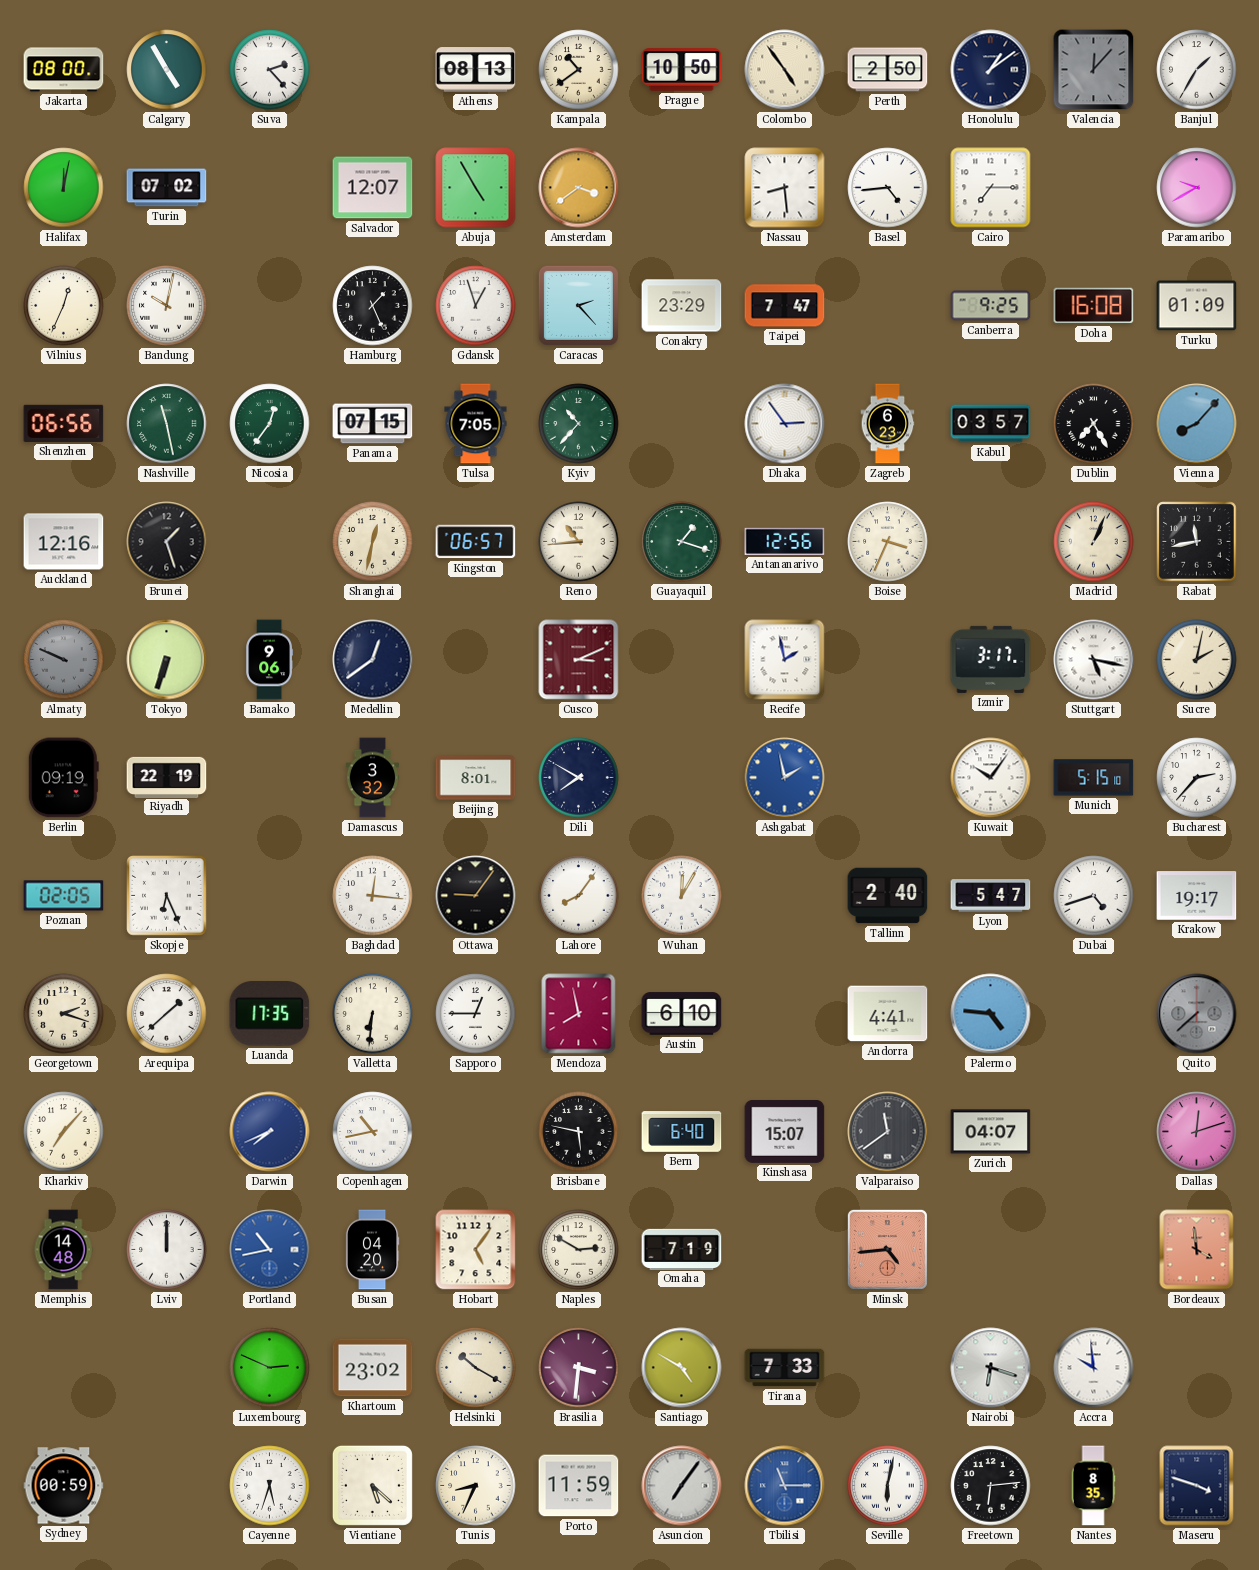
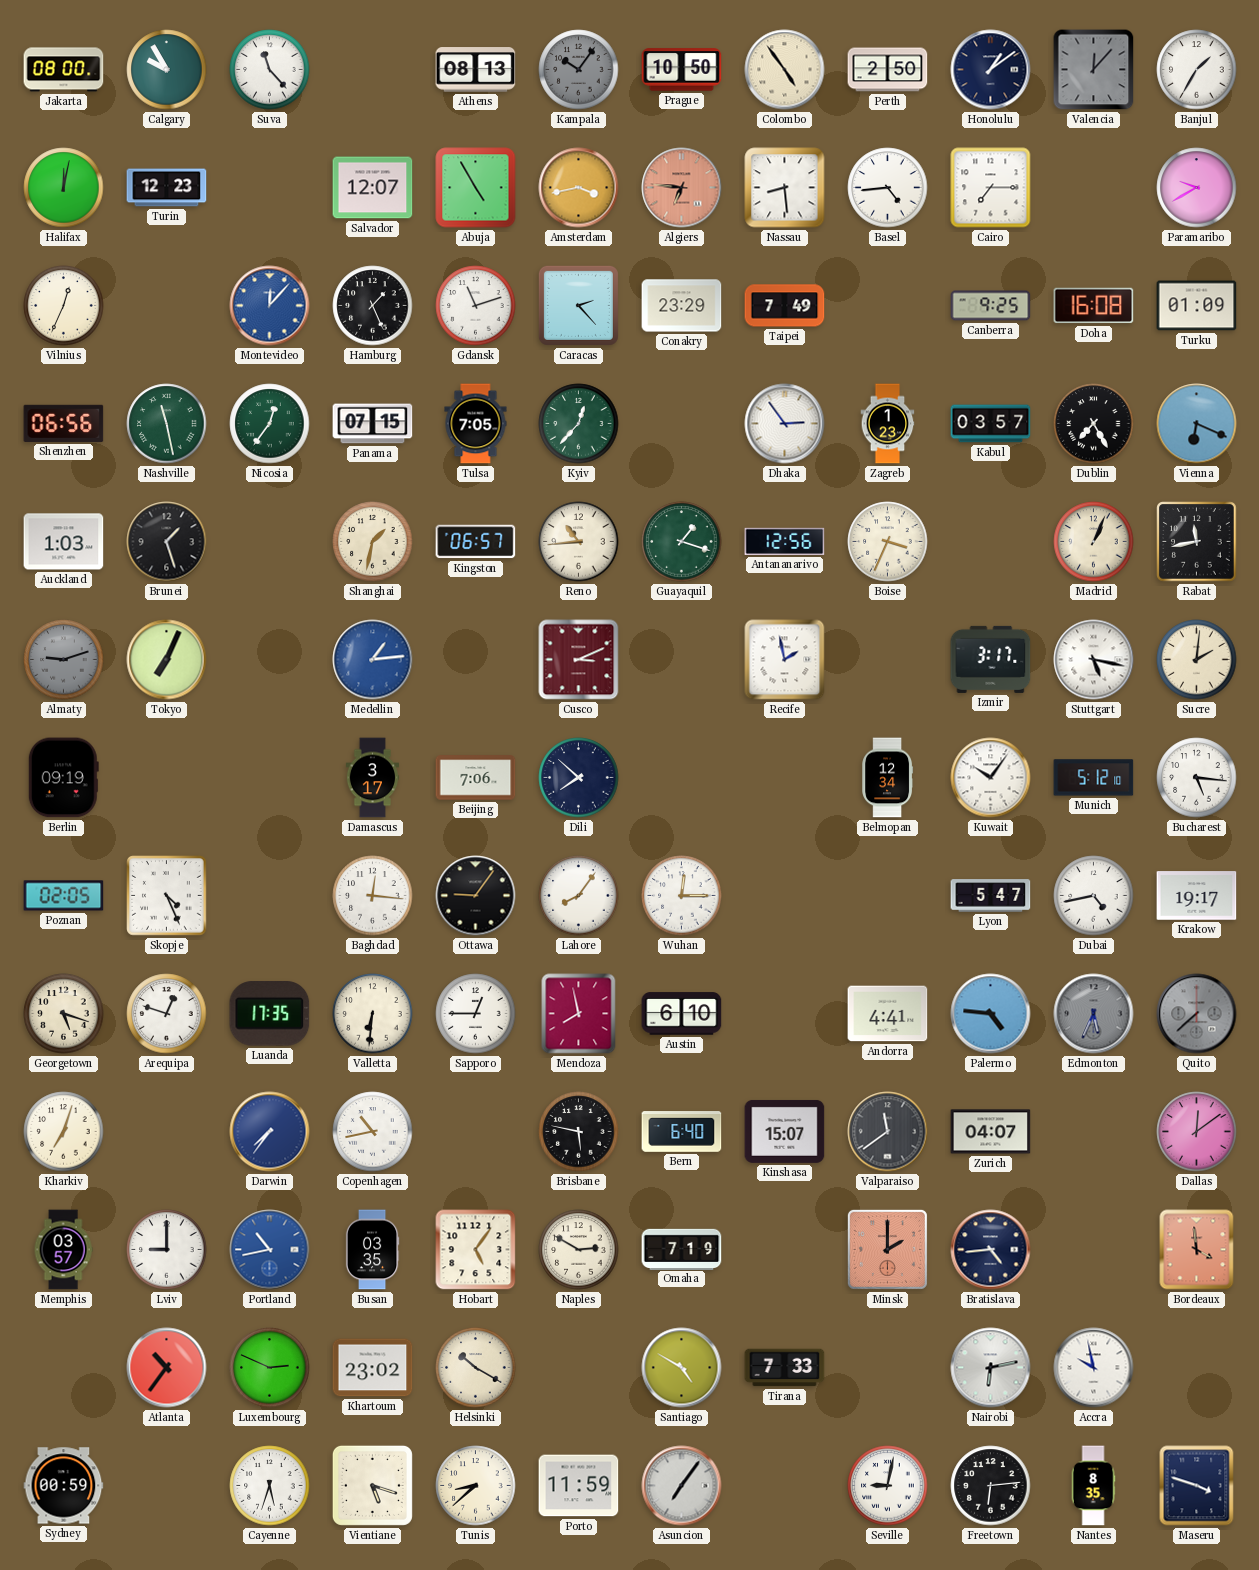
Calgary: 4:55 -> 9:55
Suva: 2:23 -> 11:23
Kampala: 10:39 -> 10:06
Kampala dial: cream -> grey
Turin: 07:02 -> 12:23
Amsterdam: 3:39 -> 3:43
Algiers: none -> 6:46
Bandung: 10:02 -> none
Montevideo: none -> 12:07
Gdansk: 12:57 -> 11:12
Taipei: 7:47 -> 7:49
Kyiv: 10:37 -> 12:37
Zagreb: 6:23 -> 1:23
Vienna: 8:07 -> 6:19
Auckland: 12:16 -> 1:03
Shanghai: 12:32 -> 1:32
Almaty: 9:49 -> 9:12
Tokyo: 6:33 -> 7:04
Bamako: 9:06 -> none
Medellin: 12:39 -> 1:14
Medellin dial: navy -> blue
Sucre: 2:02 -> 2:01
Riyadh: 22:19 -> none
Damascus: 3:32 -> 3:17
Beijing: 8:01 -> 7:06
Dili: 7:50 -> 7:52
Ashgabat: 1:58 -> none
Belmopan: none -> 12:34
Munich: 5:15 -> 5:12
Bucharest: 2:37 -> 5:16
Skopje: 6:26 -> 4:26
Wuhan: 12:05 -> 12:15
Tallinn: 2:40 -> none
Dubai: 4:42 -> 4:43
Georgetown: 2:18 -> 5:18
Arequipa: 1:38 -> 12:48
Edmonton: none -> 5:34
Kharkiv: 7:07 -> 7:03
Darwin: 7:41 -> 7:36
Dallas: 12:12 -> 12:09
Memphis: 14:48 -> 03:57
Lviv: 12:00 -> 9:00
Busan: 04:20 -> 03:35
Minsk: 4:44 -> 2:00
Bratislava: none -> 4:44
Atlanta: none -> 10:36
Brasilia: 3:31 -> none
Nairobi: 6:18 -> 6:13
Accra: 9:59 -> 9:58
Vientiane: 5:22 -> 5:18
Tunis: 8:34 -> 8:38
Tbilisi: 11:15 -> none
Seville: 6:02 -> 9:02
